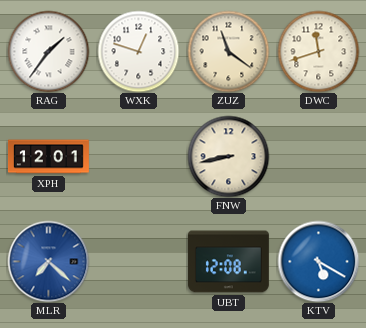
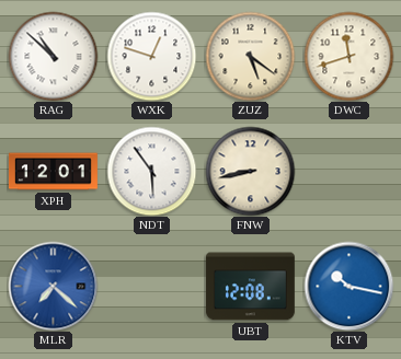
RAG: 1:36 -> 10:52
ZUZ: 11:21 -> 5:21
NDT: none -> 5:54
KTV: 5:20 -> 10:17
